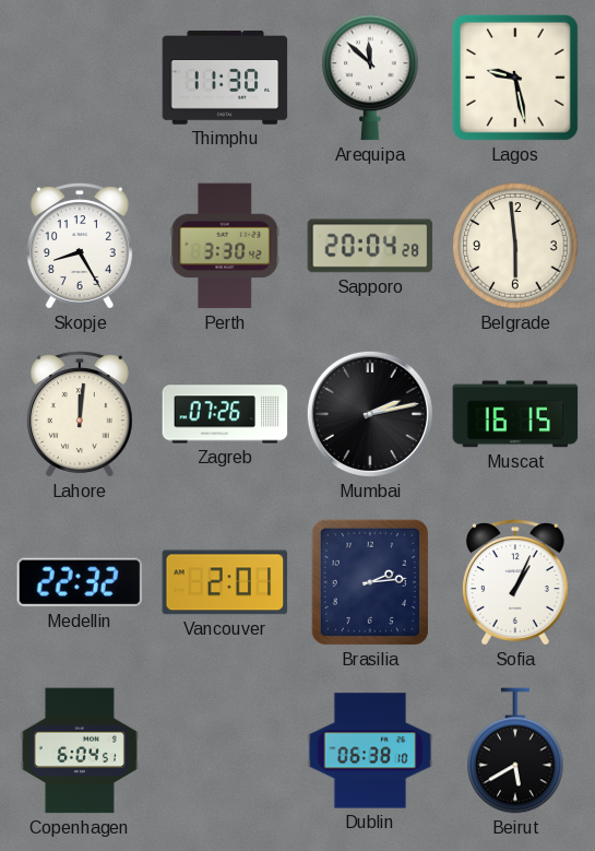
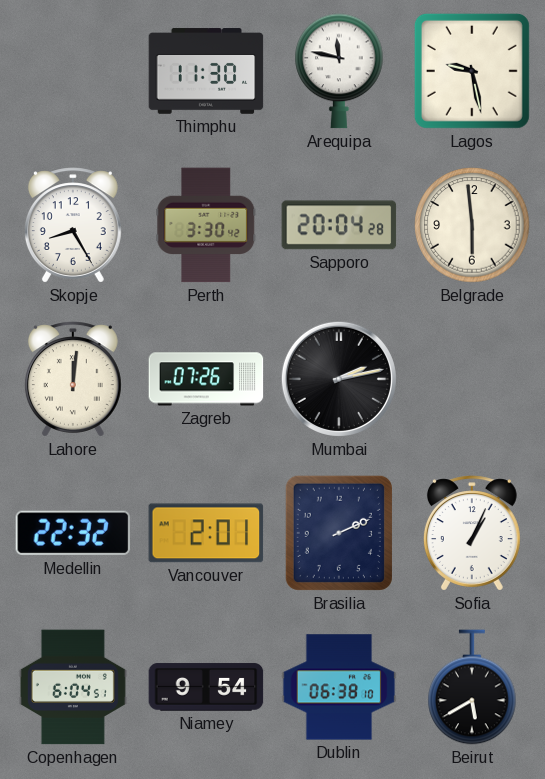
Arequipa: 11:52 -> 11:47
Muscat: 16:15 -> none
Brasilia: 2:14 -> 2:11
Niamey: none -> 9:54
